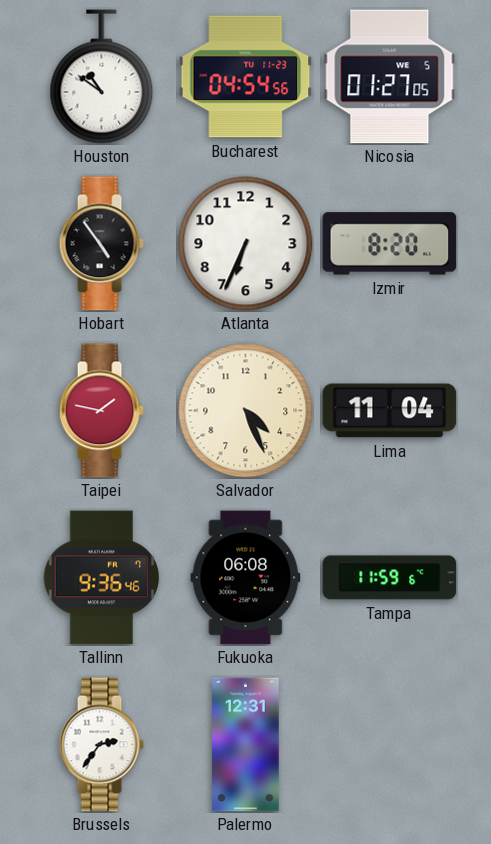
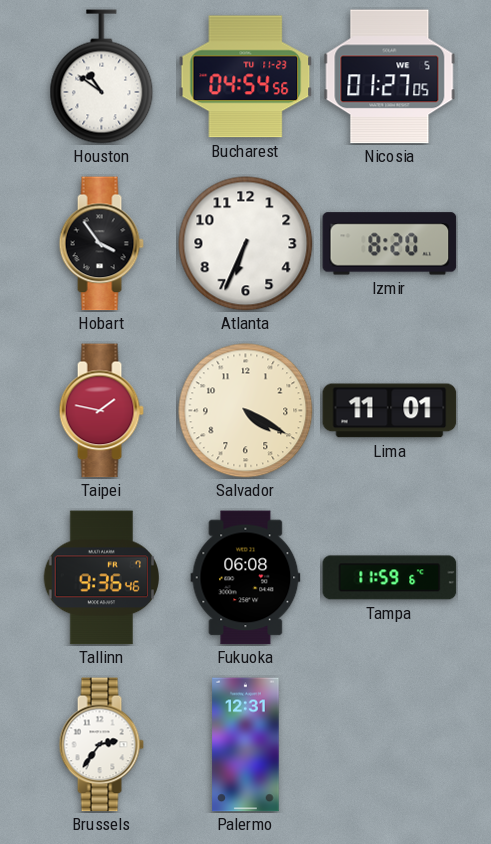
Hobart: 4:54 -> 3:54
Salvador: 4:26 -> 4:20
Lima: 11:04 -> 11:01
